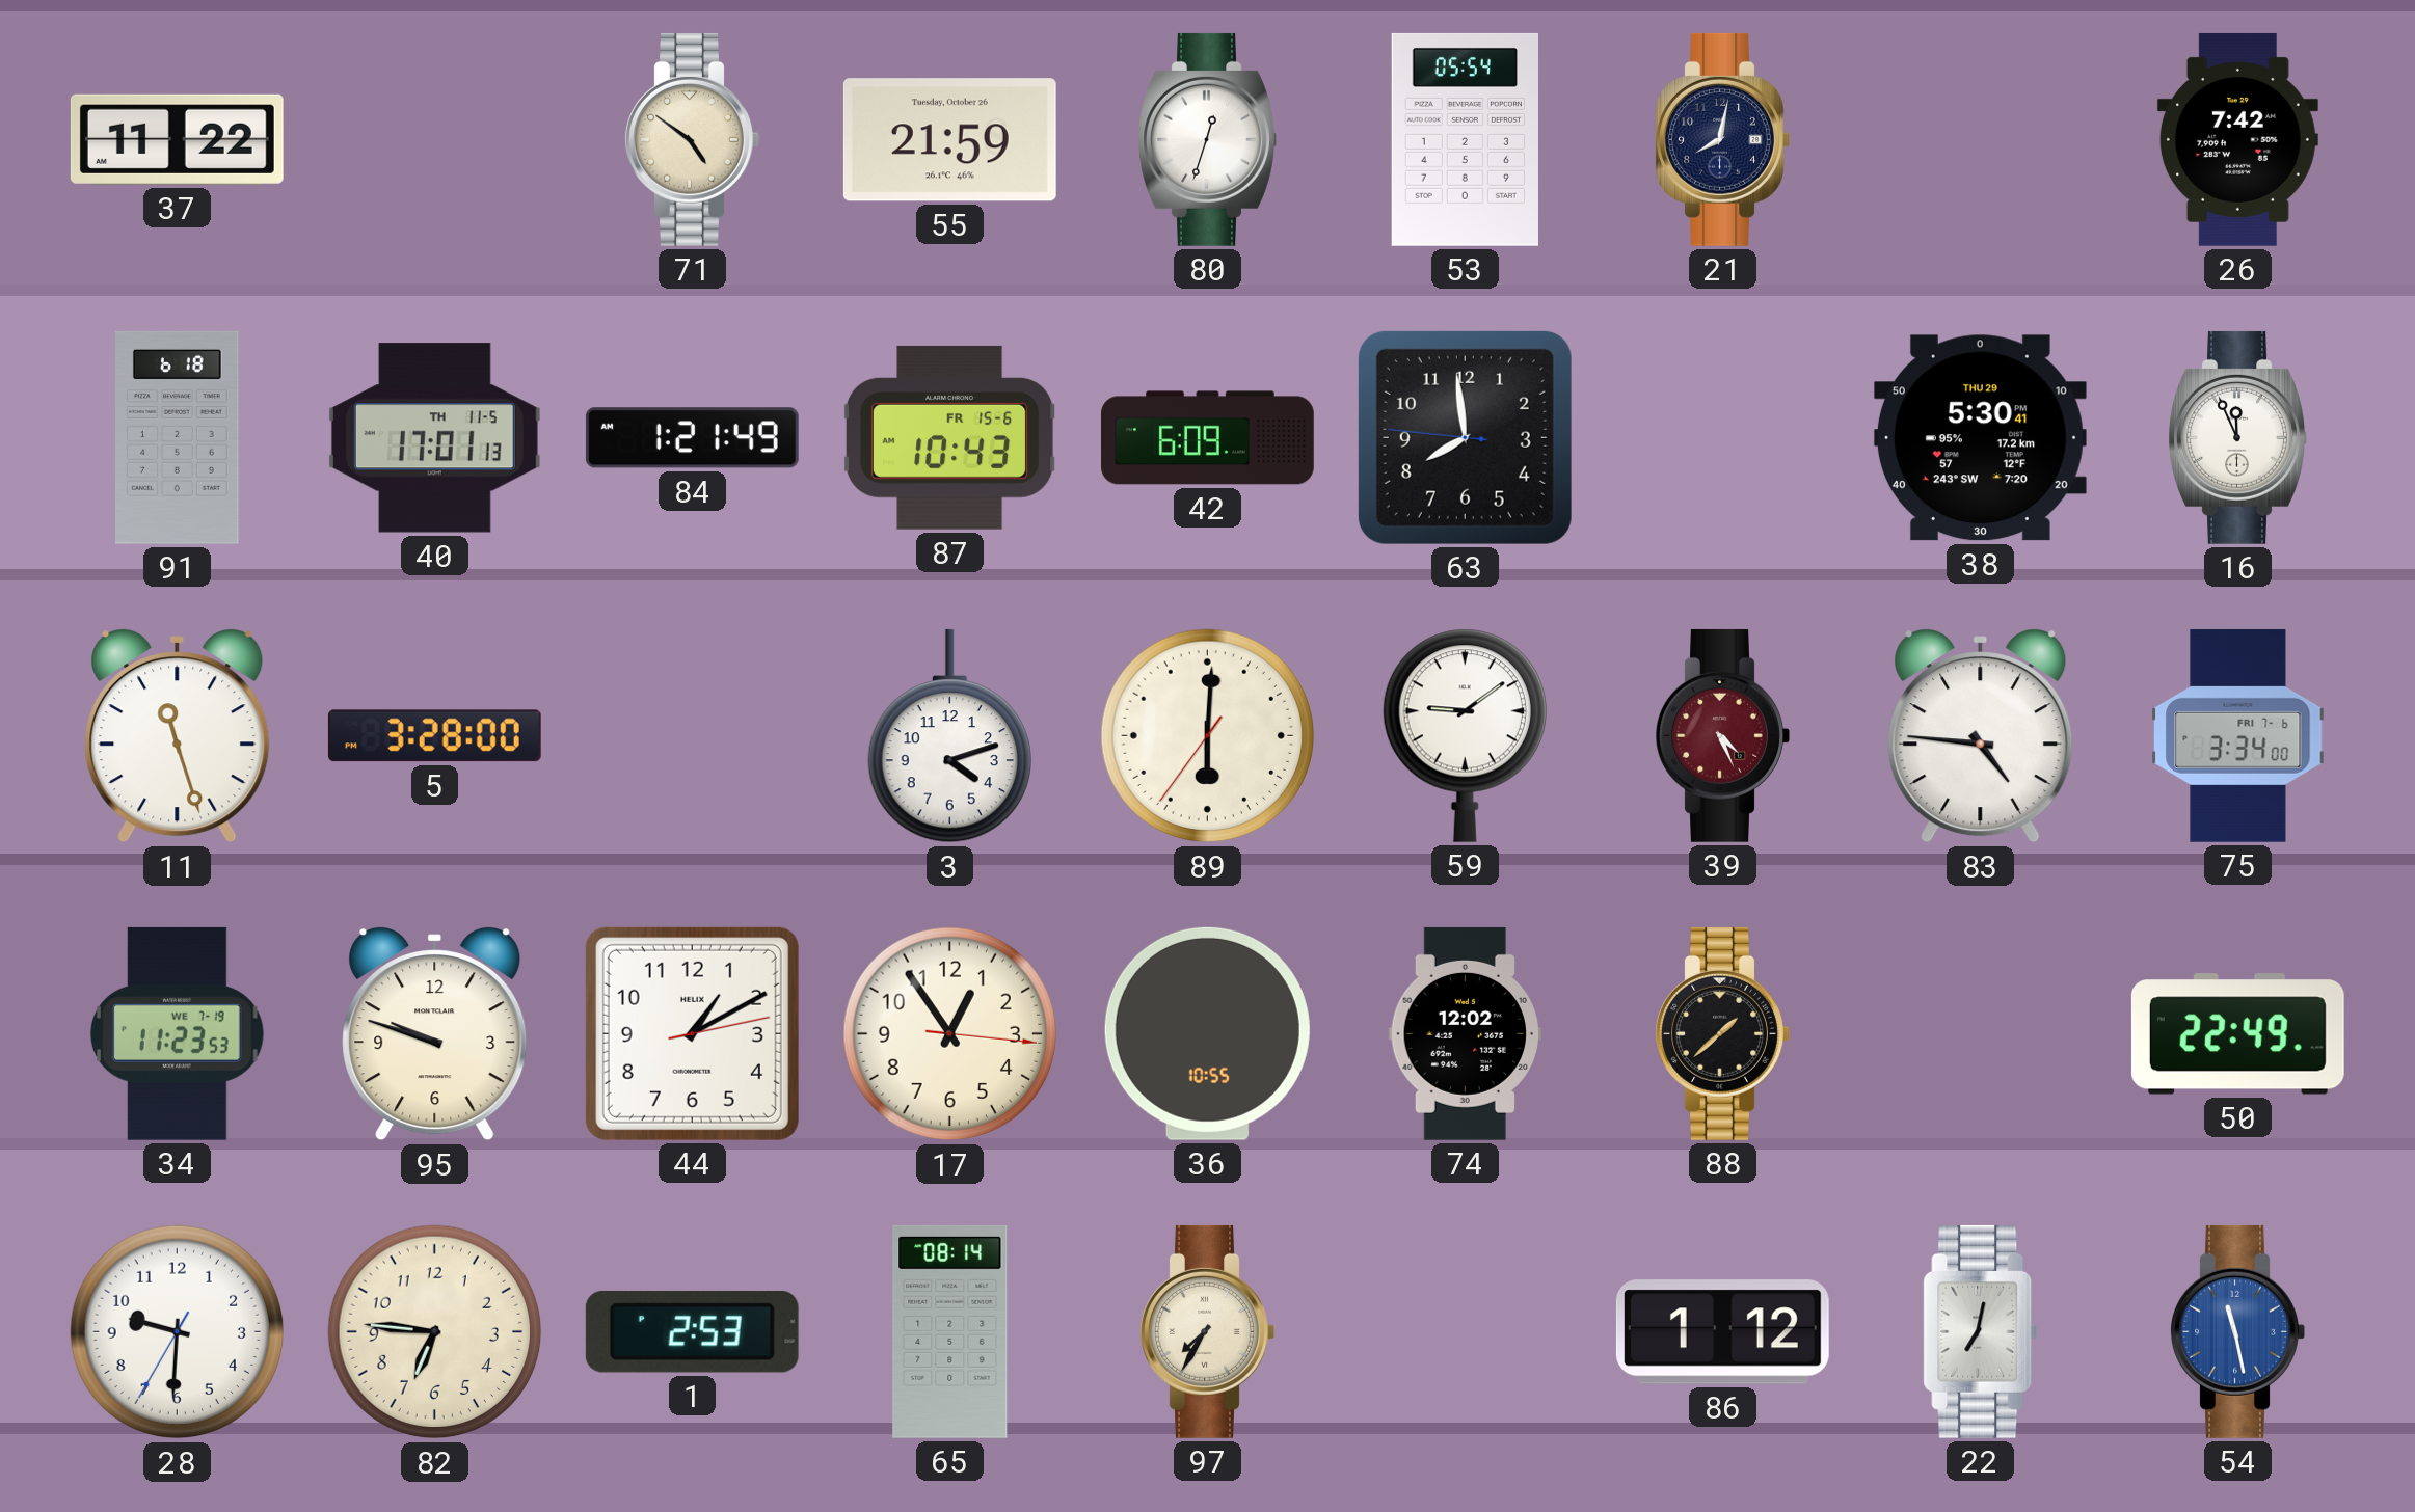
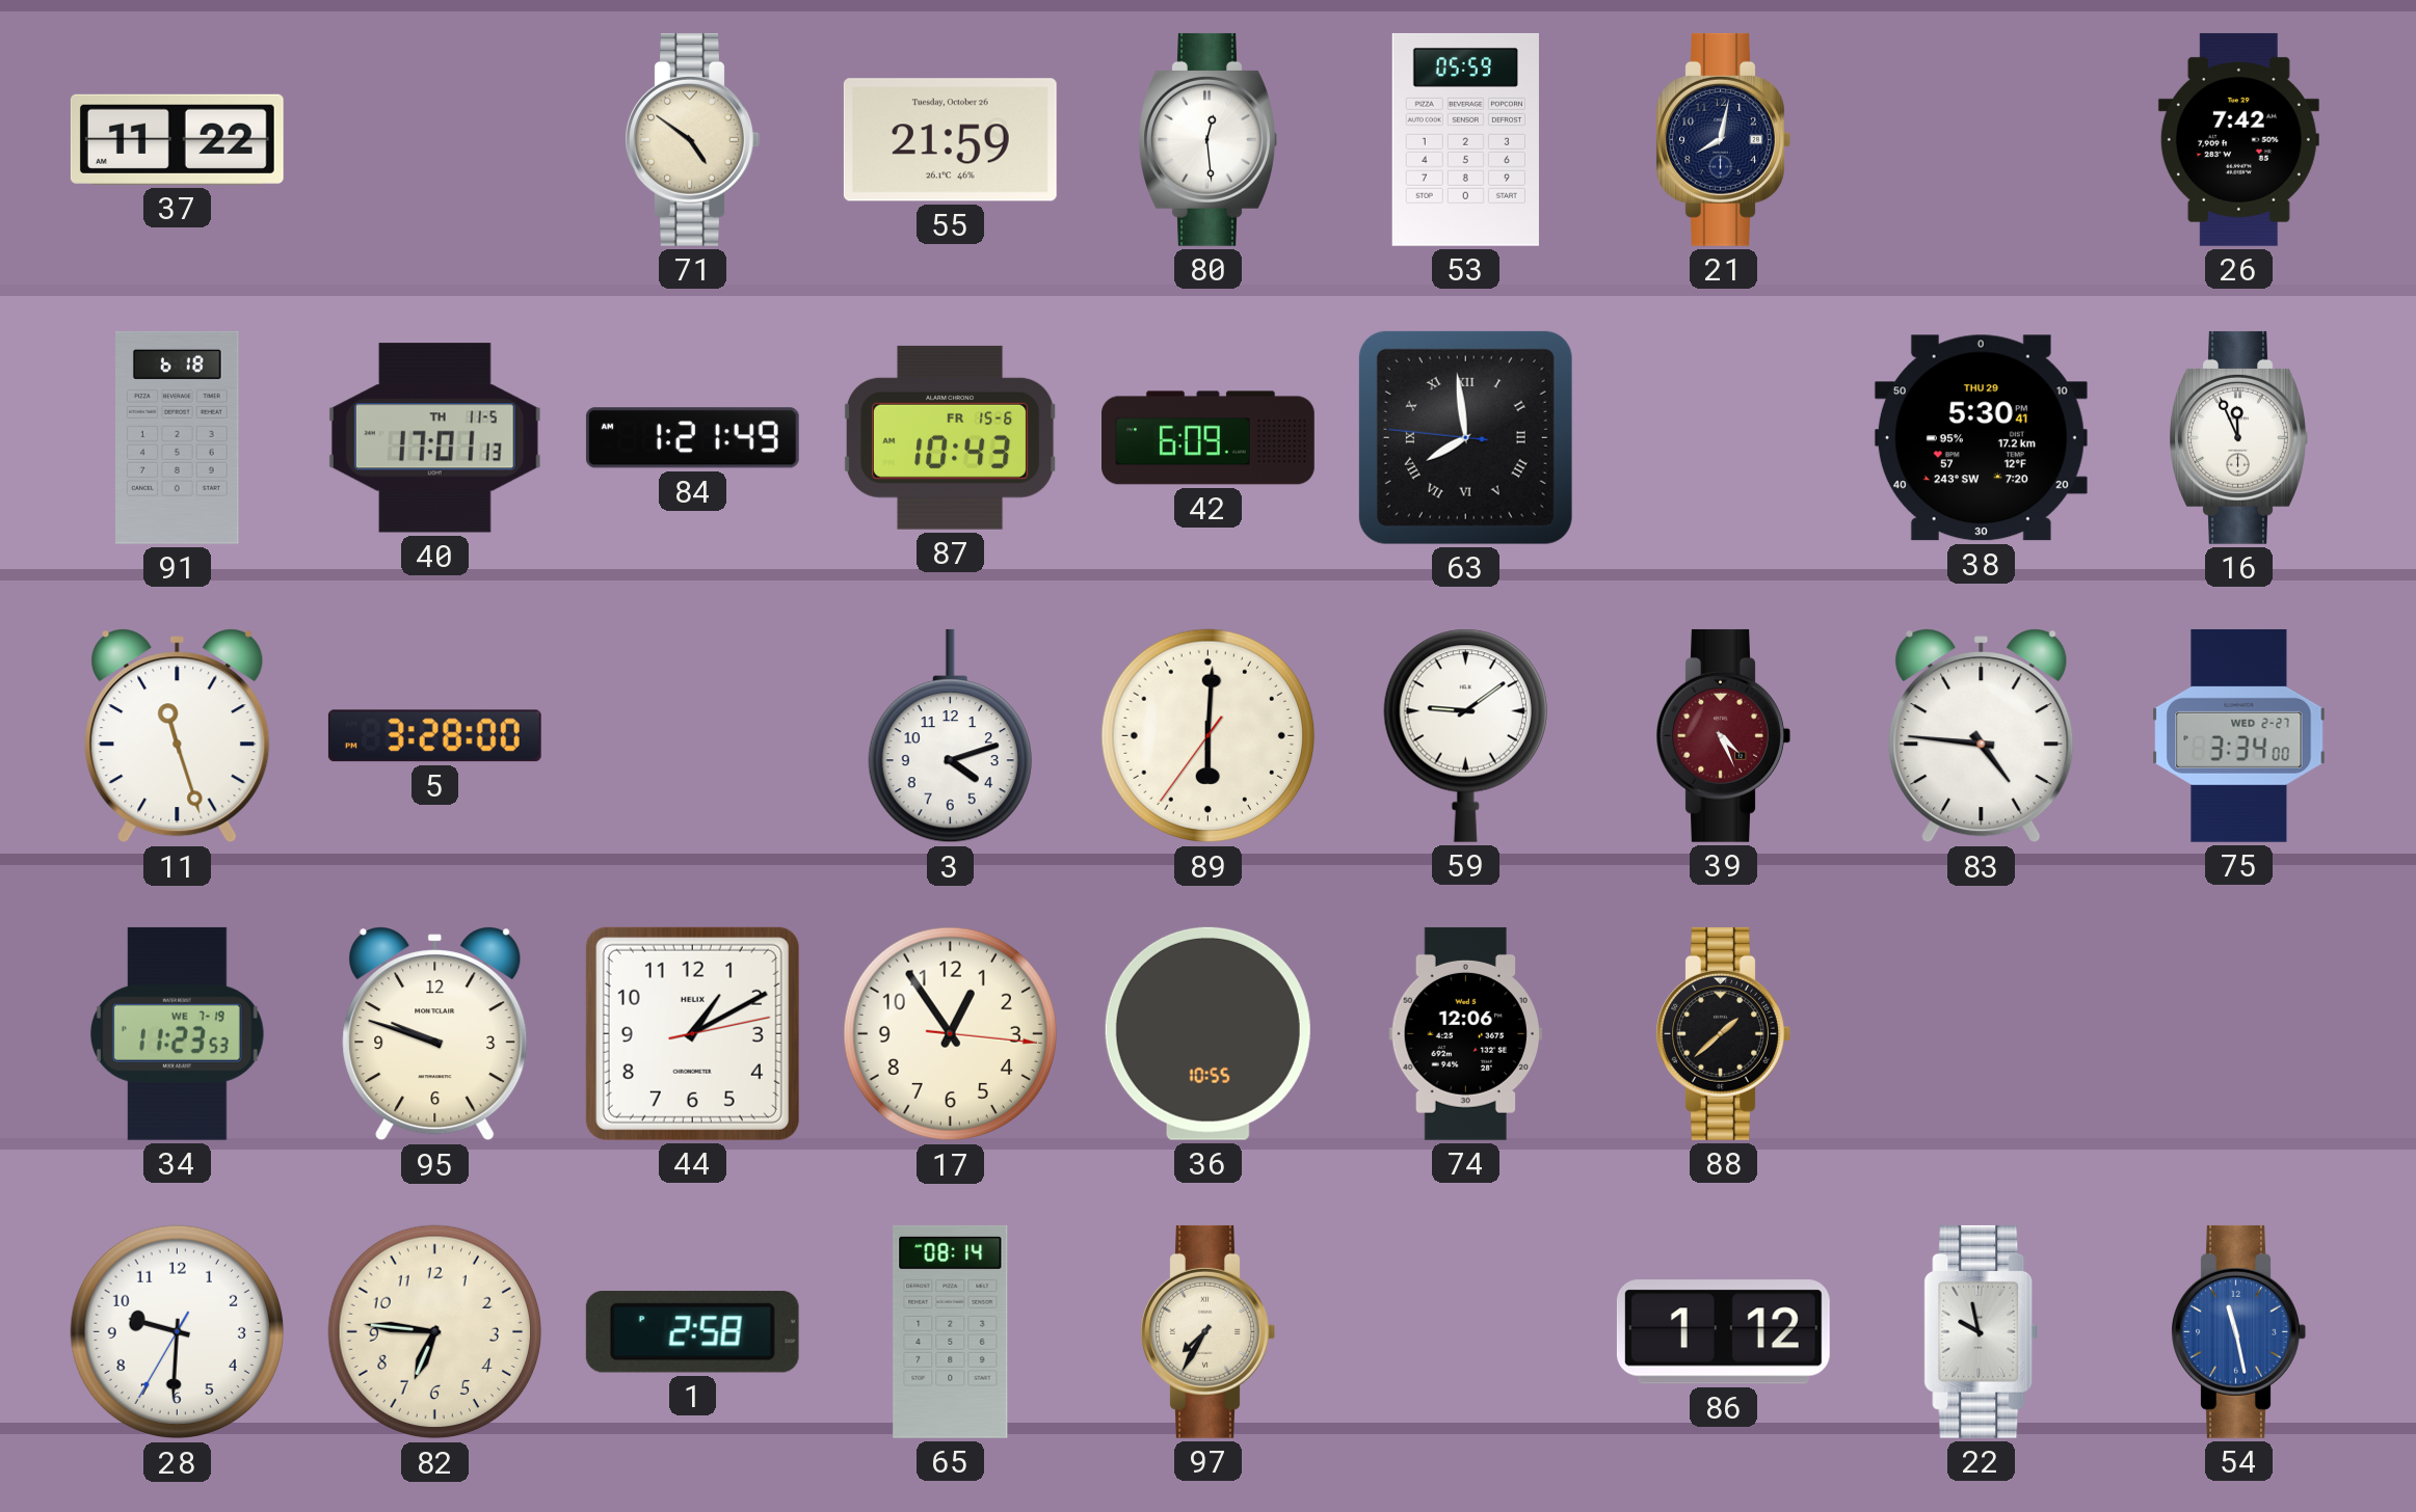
80: 12:33 -> 12:29
53: 05:54 -> 05:59
63 numerals: Arabic -> Roman
75 date: FRI 7-6 -> WED 2-27
74: 12:02 -> 12:06
50: 22:49 -> none
1: 2:53 -> 2:58
22: 7:02 -> 9:58
